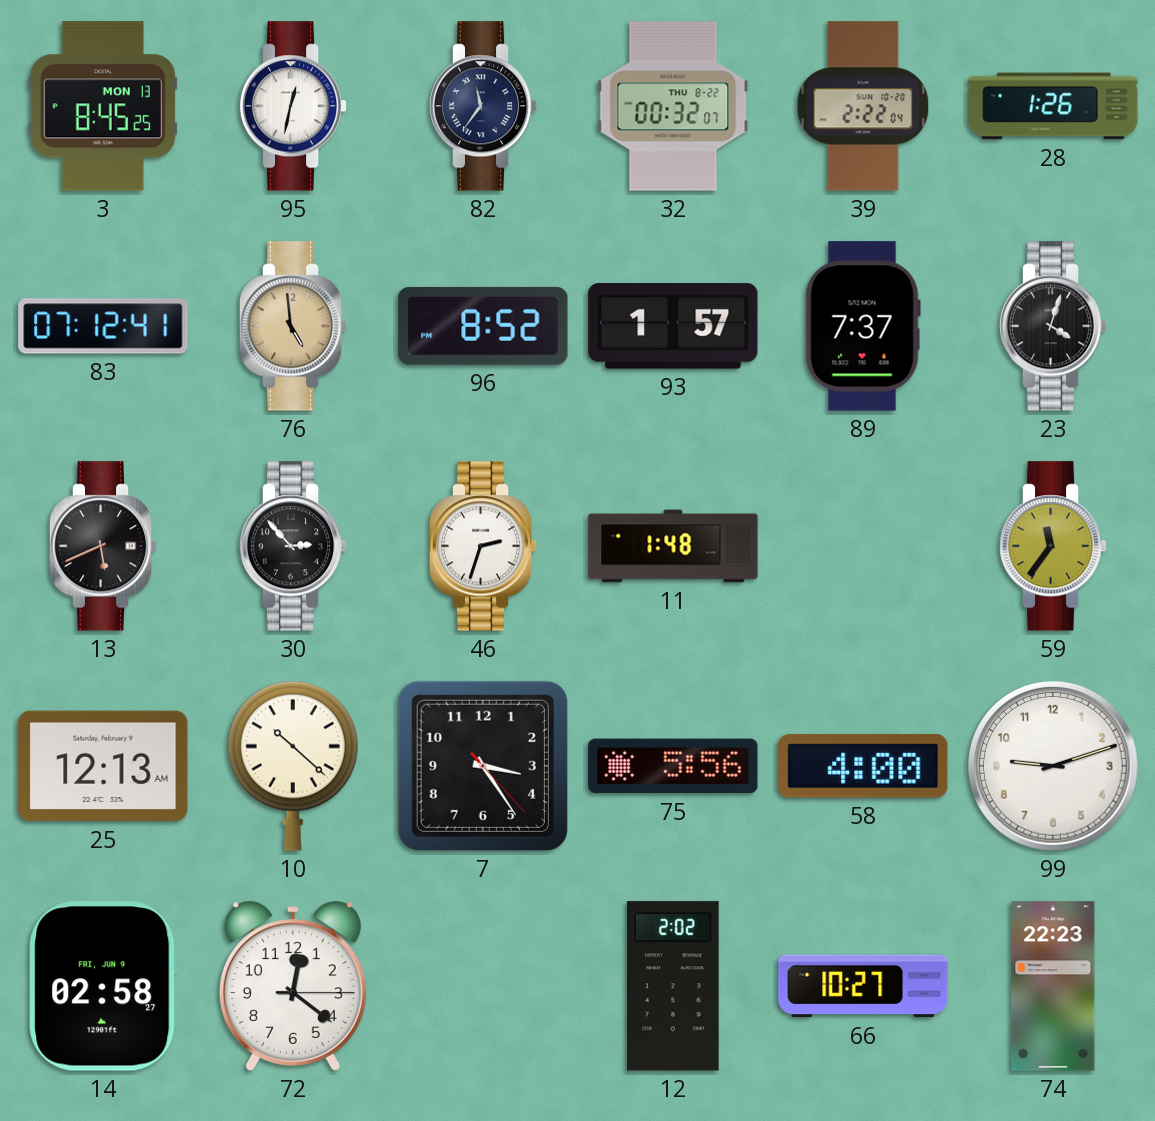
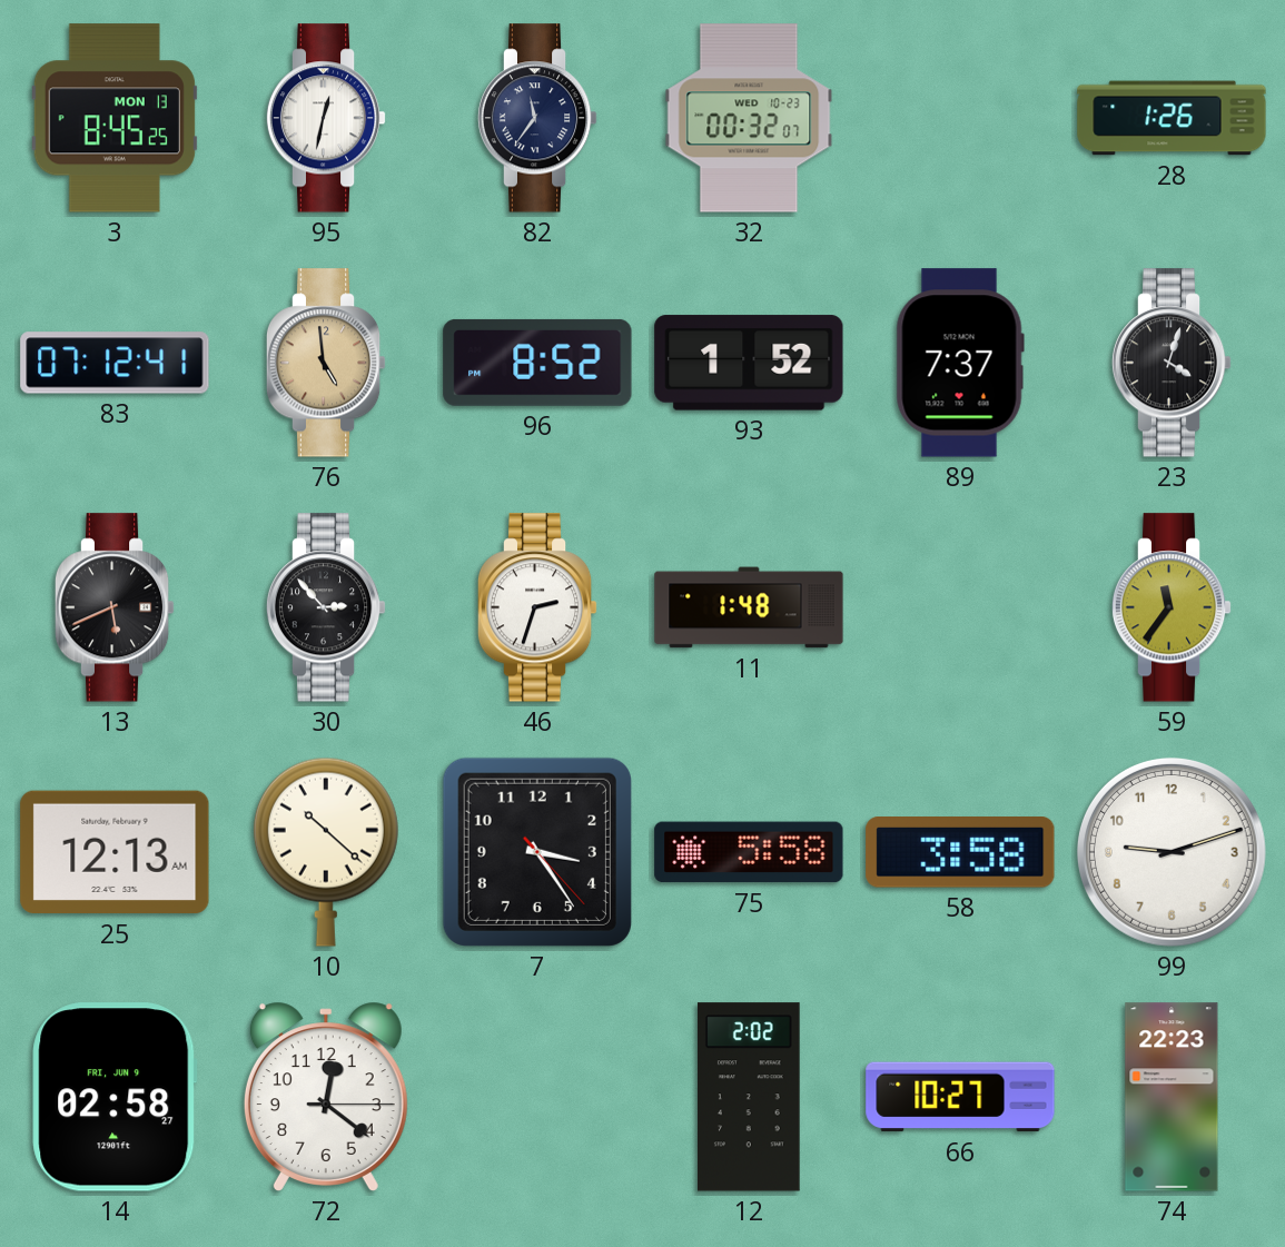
32 date: THU 8-22 -> WED 10-23
39: 2:22 -> none
93: 1:57 -> 1:52
75: 5:56 -> 5:58
58: 4:00 -> 3:58
